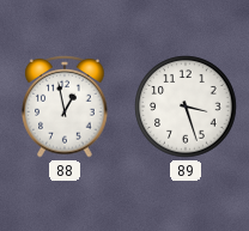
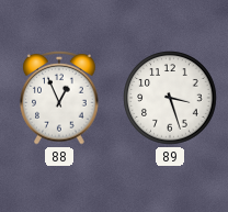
88: 12:58 -> 12:56
